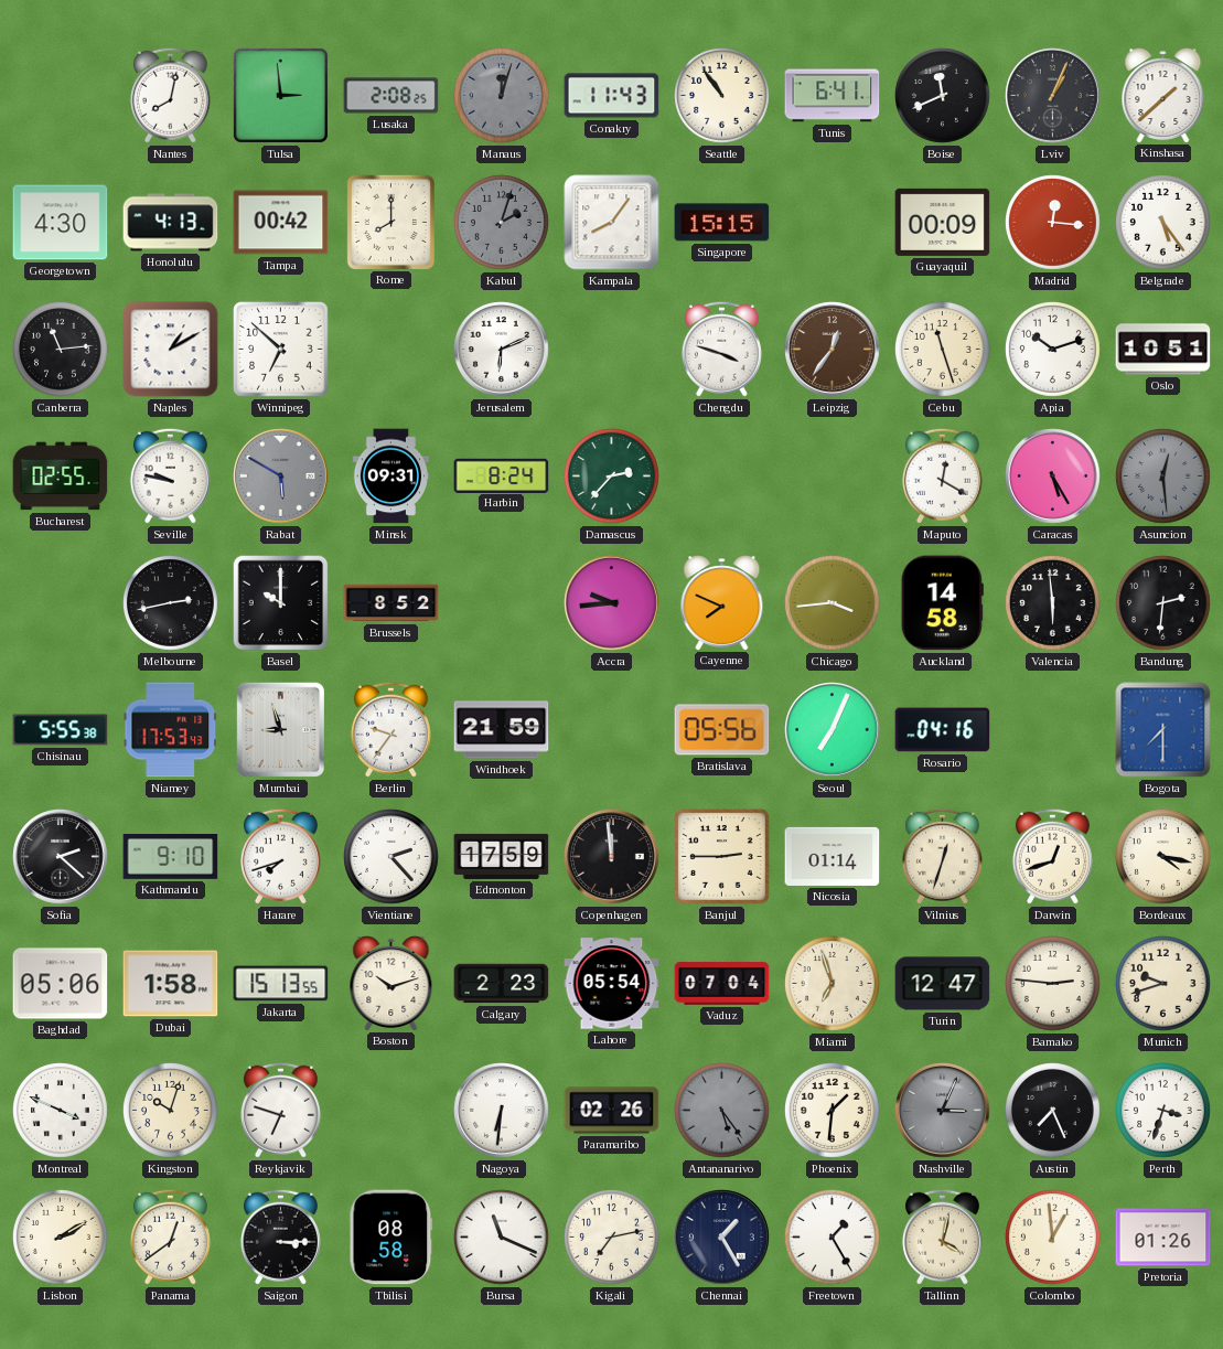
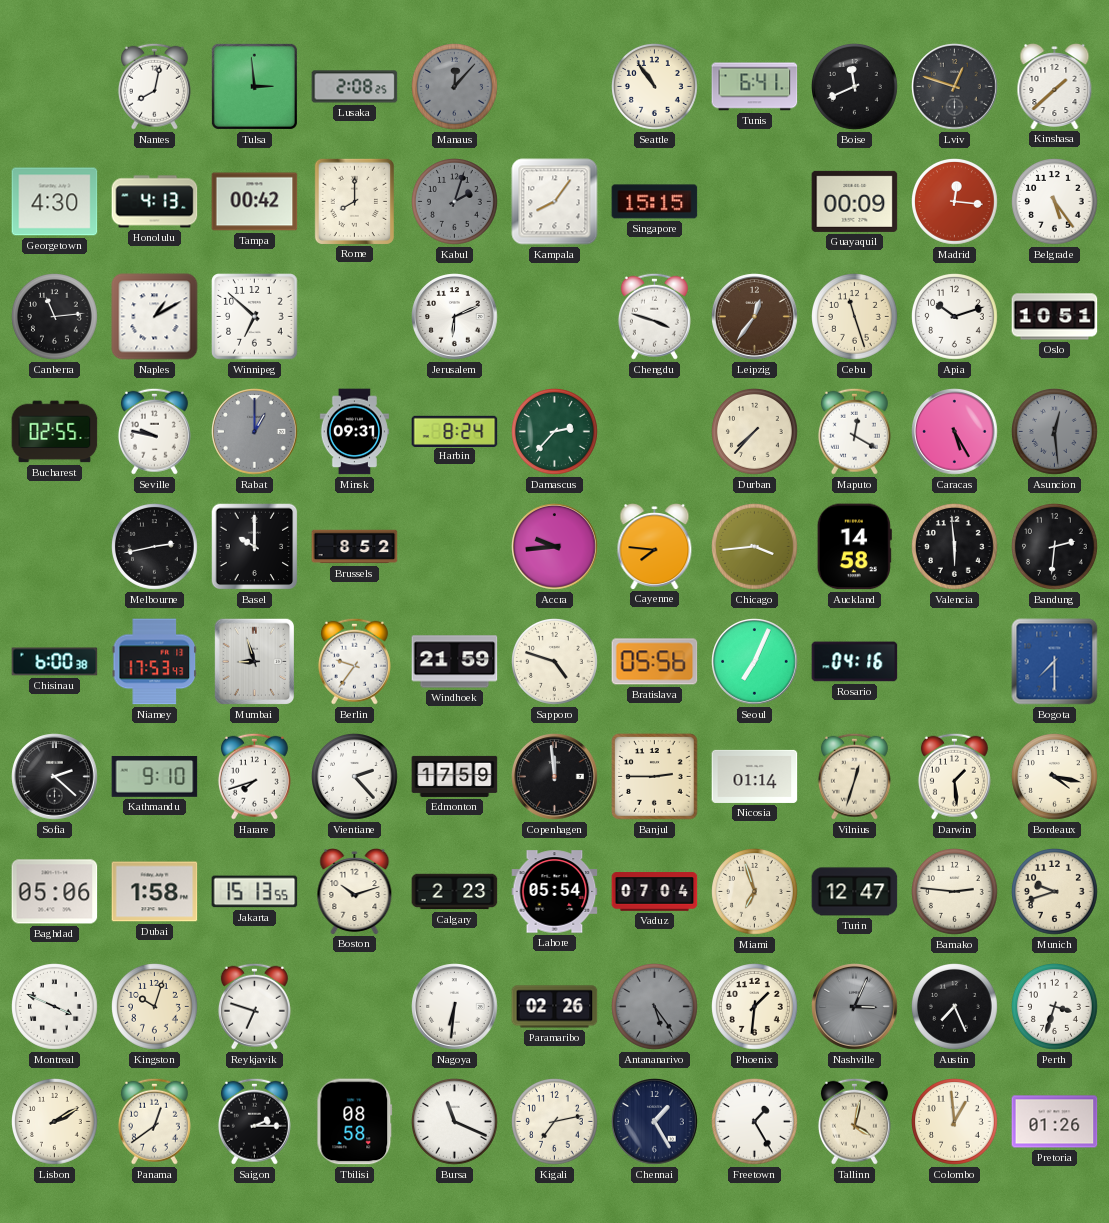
Manaus: 12:03 -> 12:07
Conakry: 11:43 -> none
Lviv: 1:04 -> 12:48
Rabat: 5:50 -> 1:00
Durban: none -> 7:37
Cayenne: 7:49 -> 7:46
Chisinau: 5:55 -> 6:00
Sapporo: none -> 4:48
Darwin: 12:42 -> 1:29
Saigon: 3:15 -> 2:15
